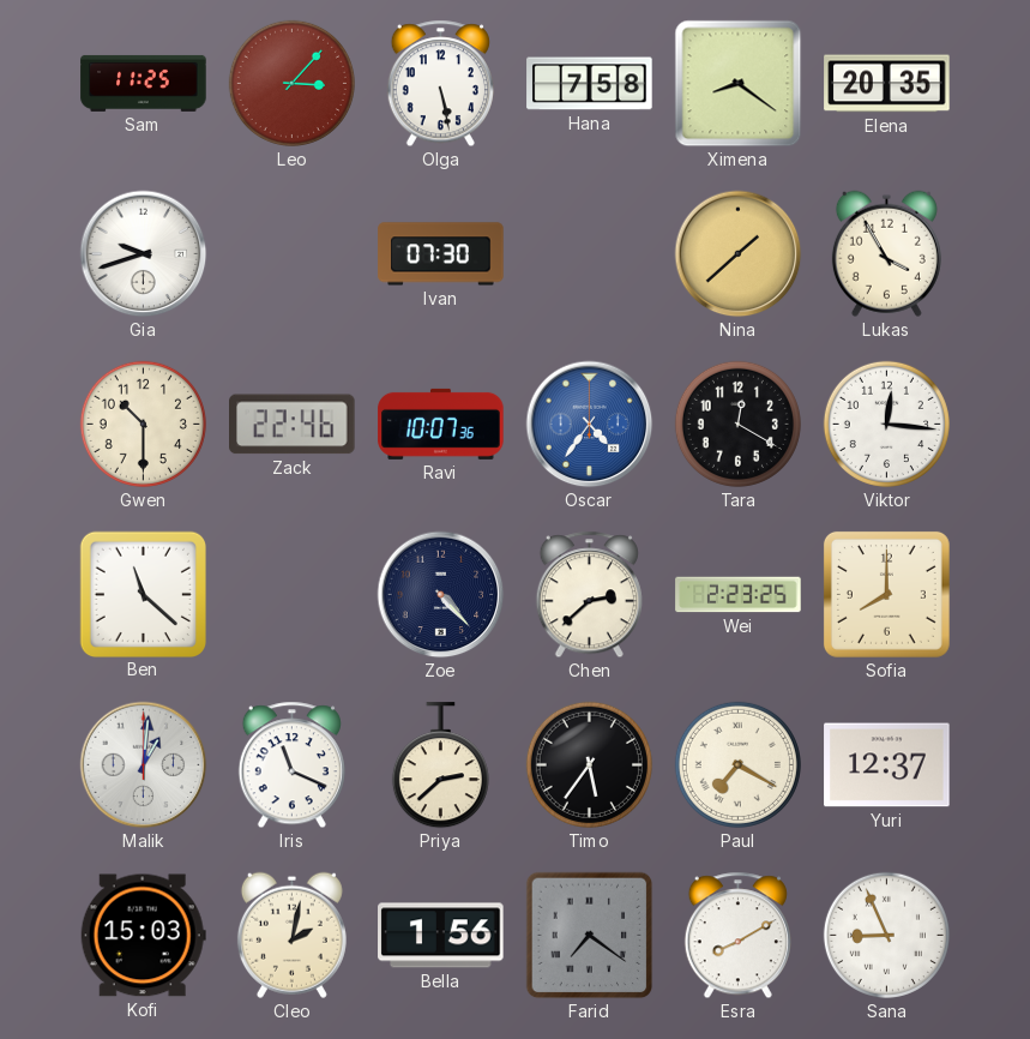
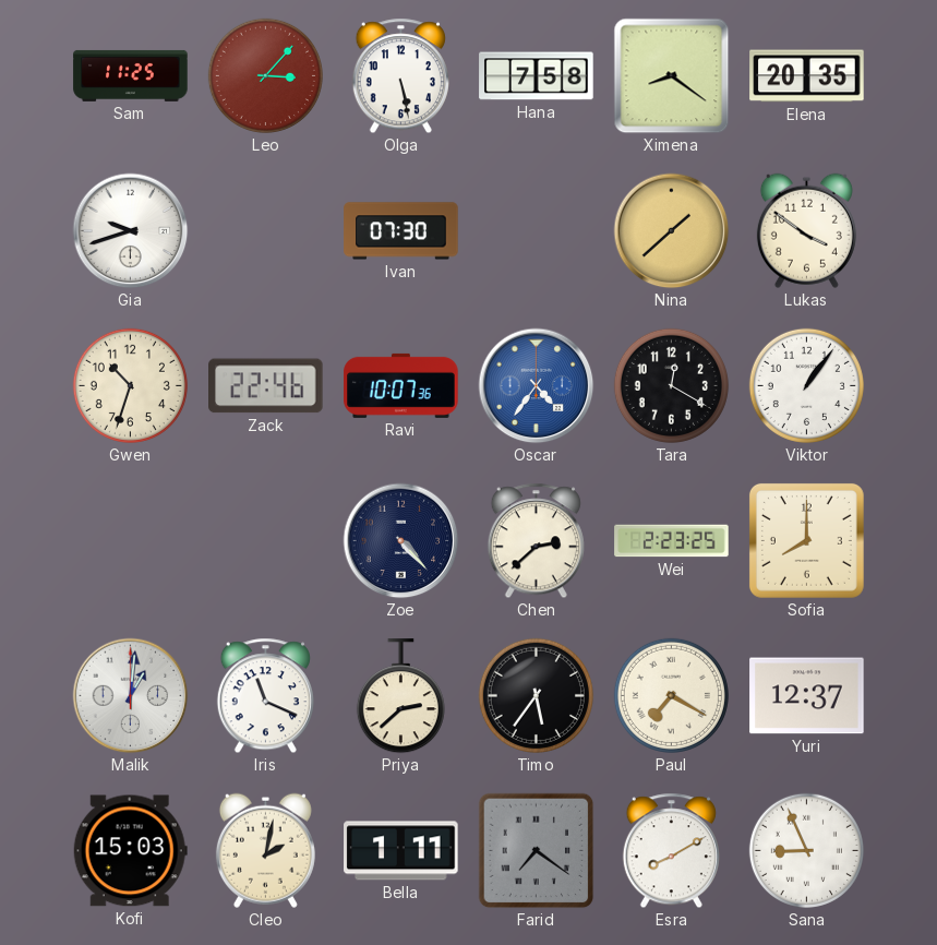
Lukas: 3:55 -> 3:51
Gwen: 10:30 -> 10:33
Viktor: 12:16 -> 1:06
Ben: 11:22 -> none
Bella: 1:56 -> 1:11
